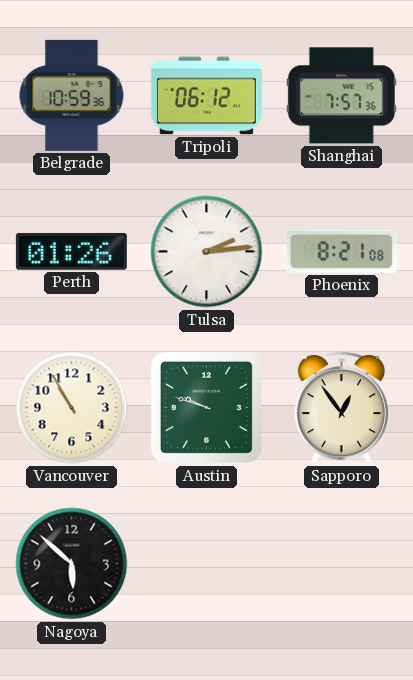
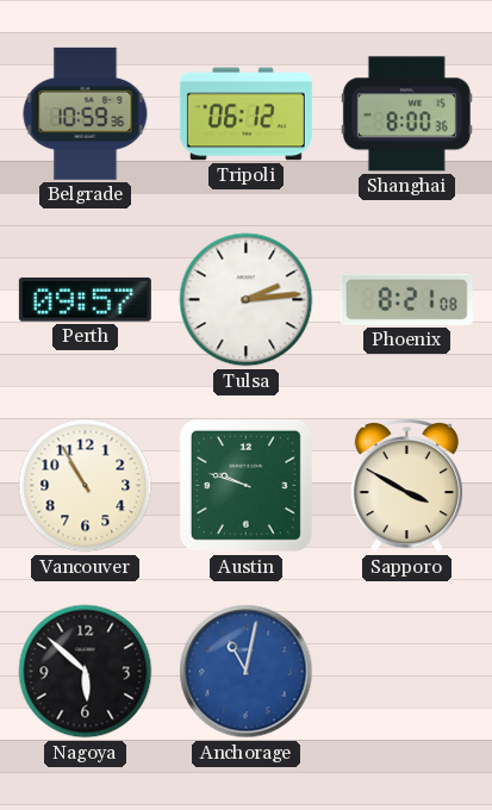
Shanghai: 7:57 -> 8:00
Perth: 01:26 -> 09:57
Sapporo: 12:54 -> 3:50
Anchorage: none -> 11:02
